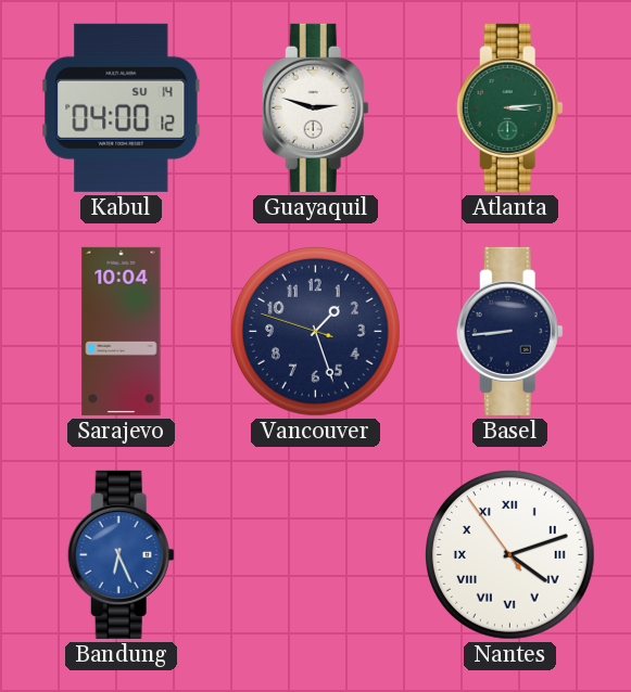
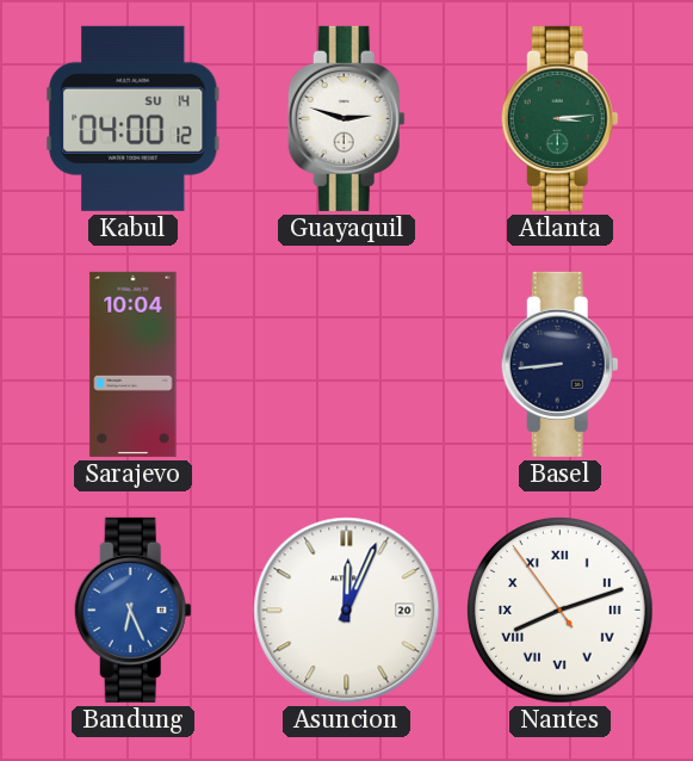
Vancouver: 1:26 -> none
Asuncion: none -> 12:04
Nantes: 4:11 -> 8:11
